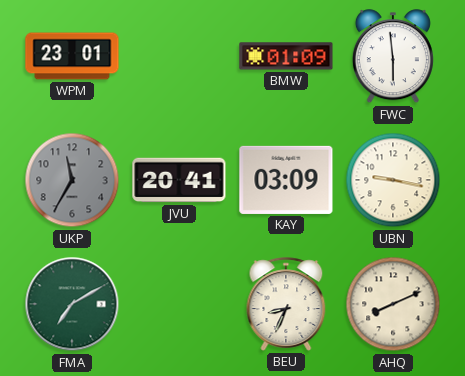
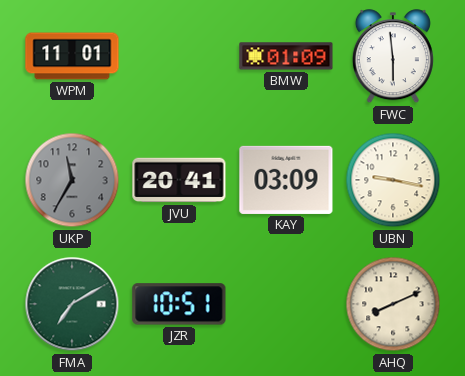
WPM: 23:01 -> 11:01
JZR: none -> 10:51
BEU: 8:34 -> none
